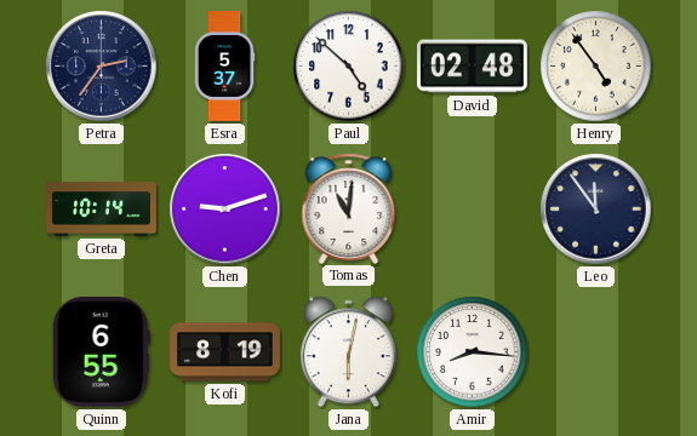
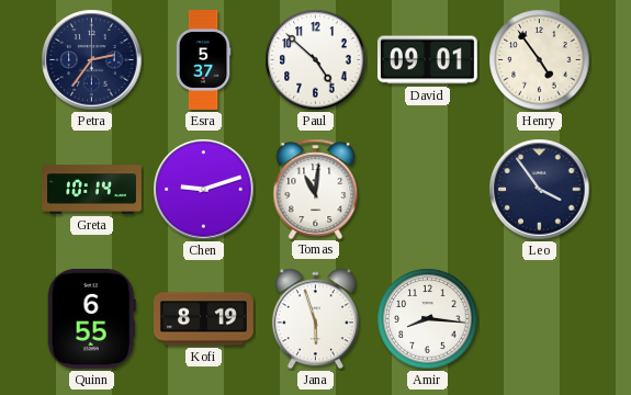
David: 02:48 -> 09:01
Leo: 11:54 -> 3:54
Jana: 6:02 -> 5:57
